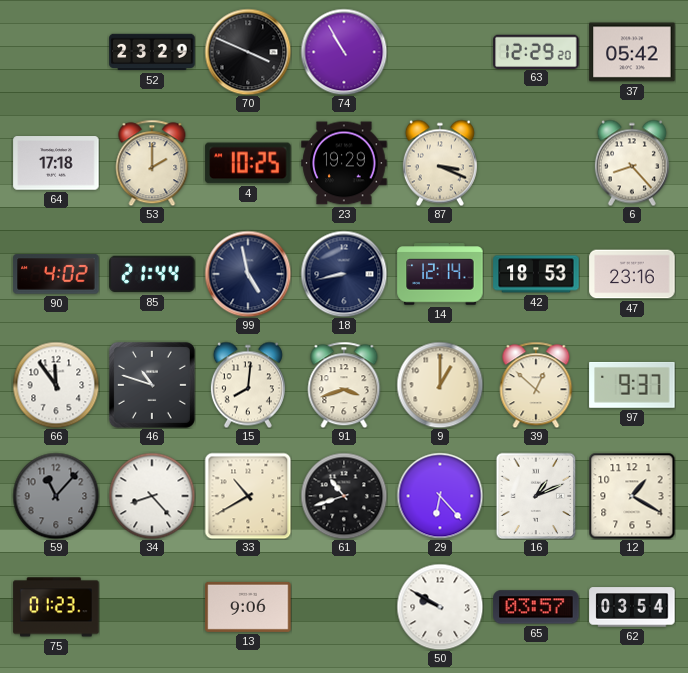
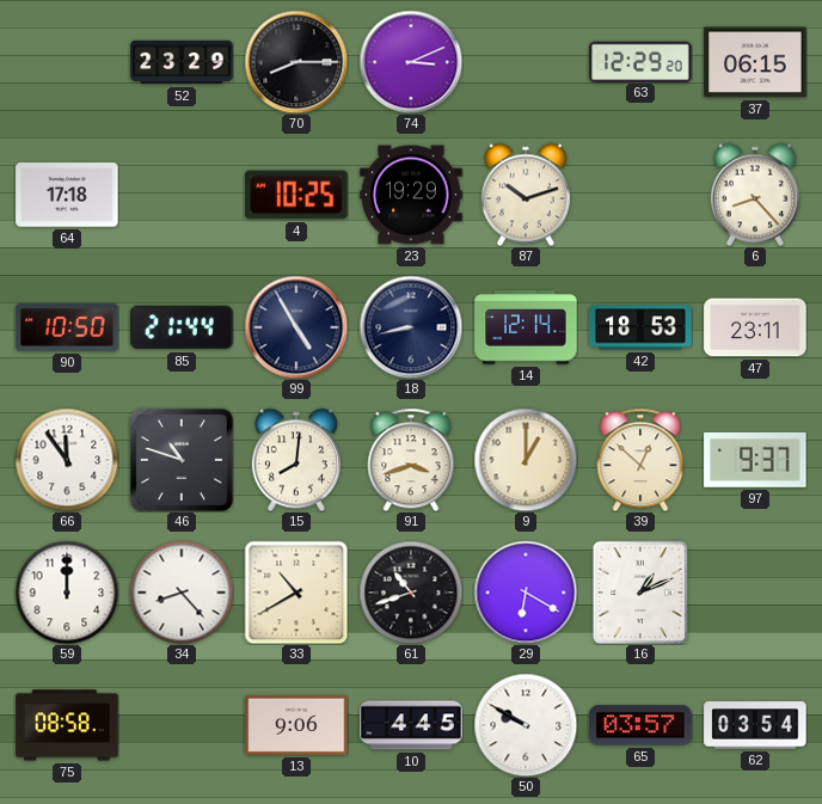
70: 3:49 -> 8:15
74: 10:55 -> 3:11
37: 05:42 -> 06:15
53: 2:00 -> none
87: 3:19 -> 10:12
90: 4:02 -> 10:50
99: 4:58 -> 4:55
47: 23:16 -> 23:11
59: 11:07 -> 12:00
59 dial: grey -> white
29: 6:23 -> 6:20
12: 1:20 -> none
75: 01:23 -> 08:58
10: none -> 4:45
